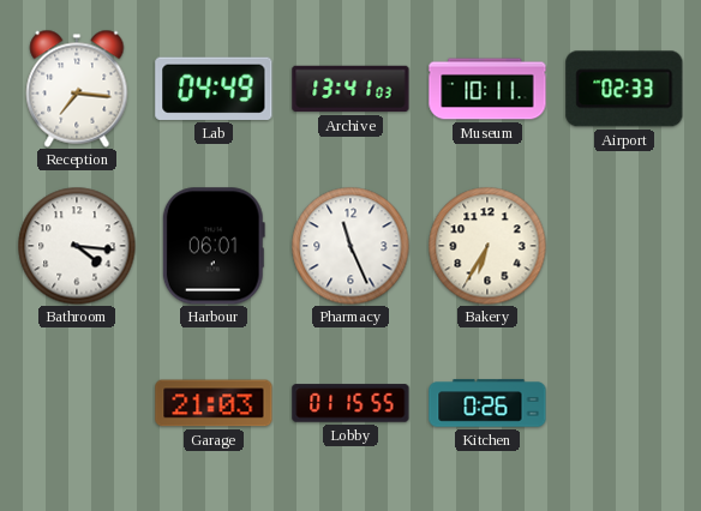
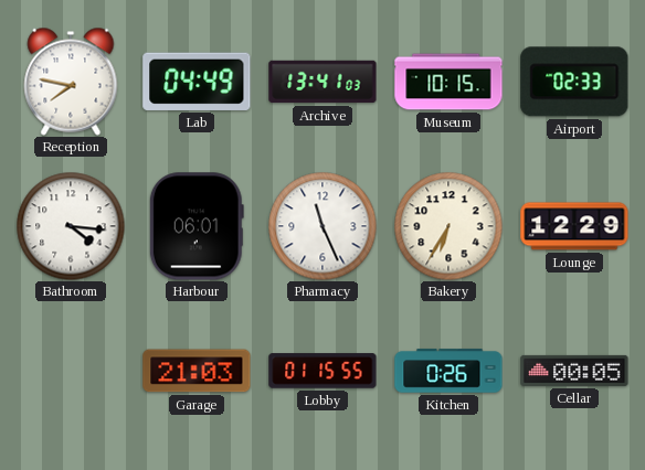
Reception: 7:16 -> 7:47
Museum: 10:11 -> 10:15
Lounge: none -> 12:29
Cellar: none -> 00:05
